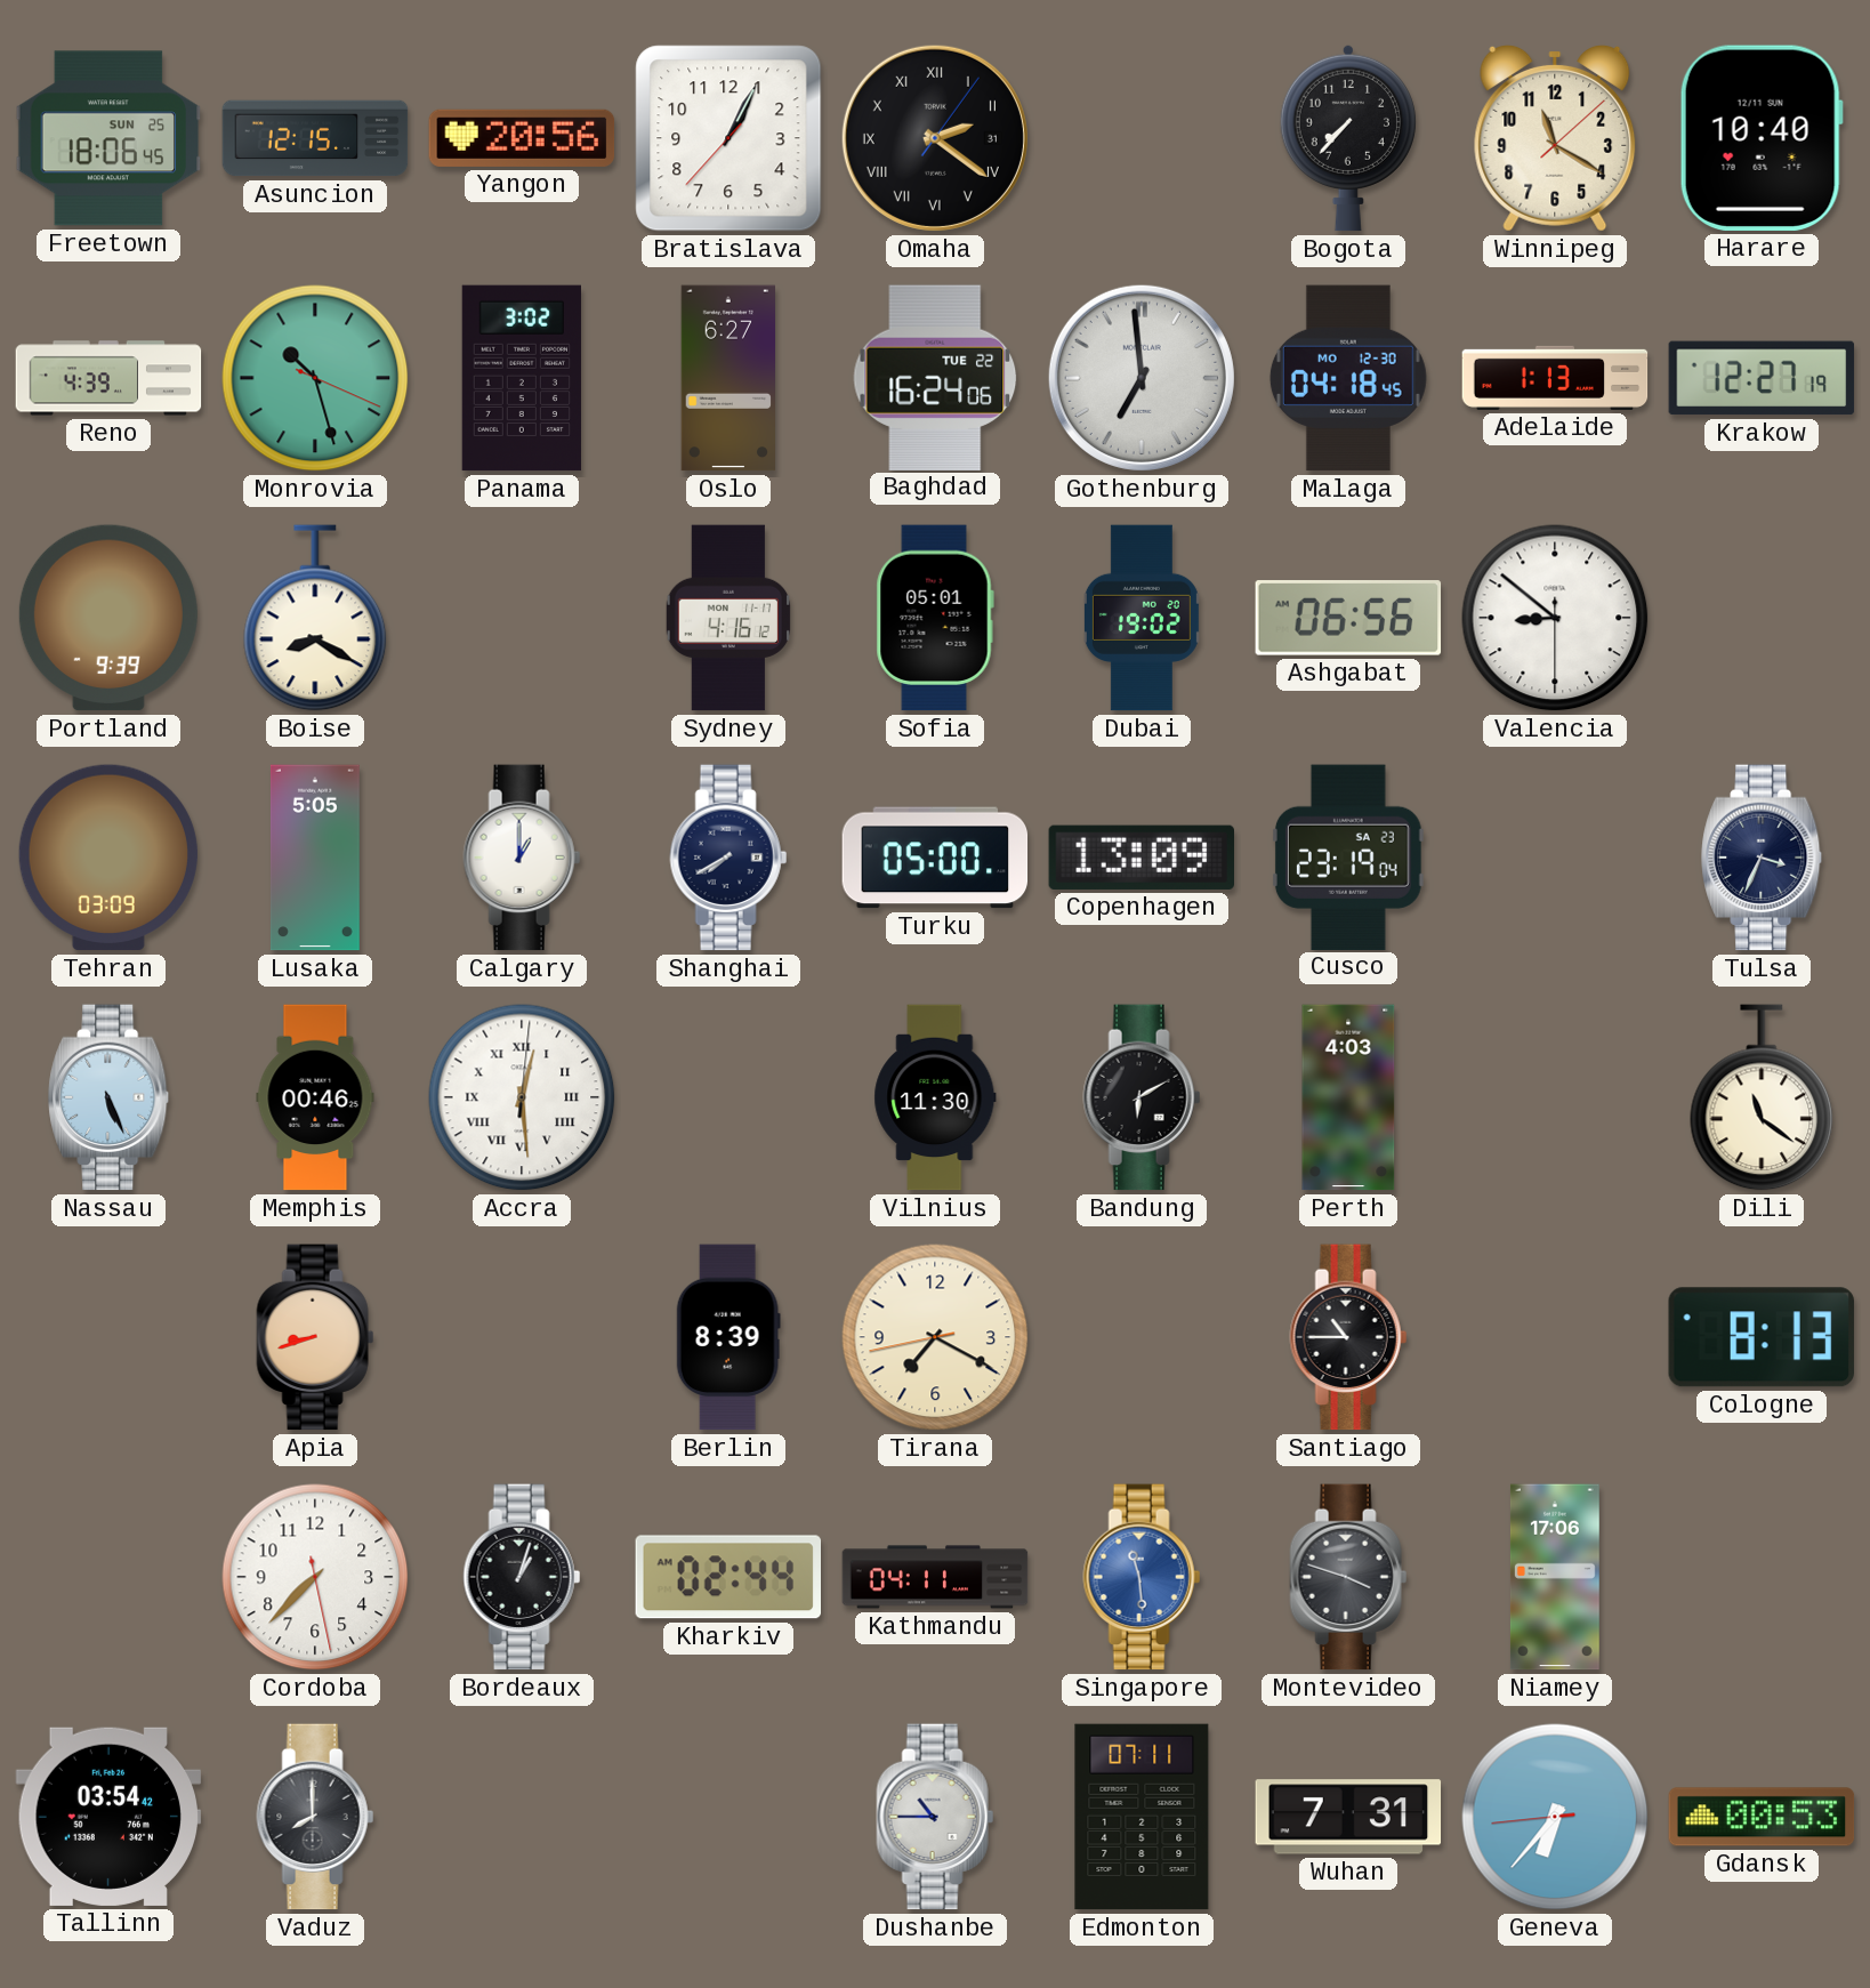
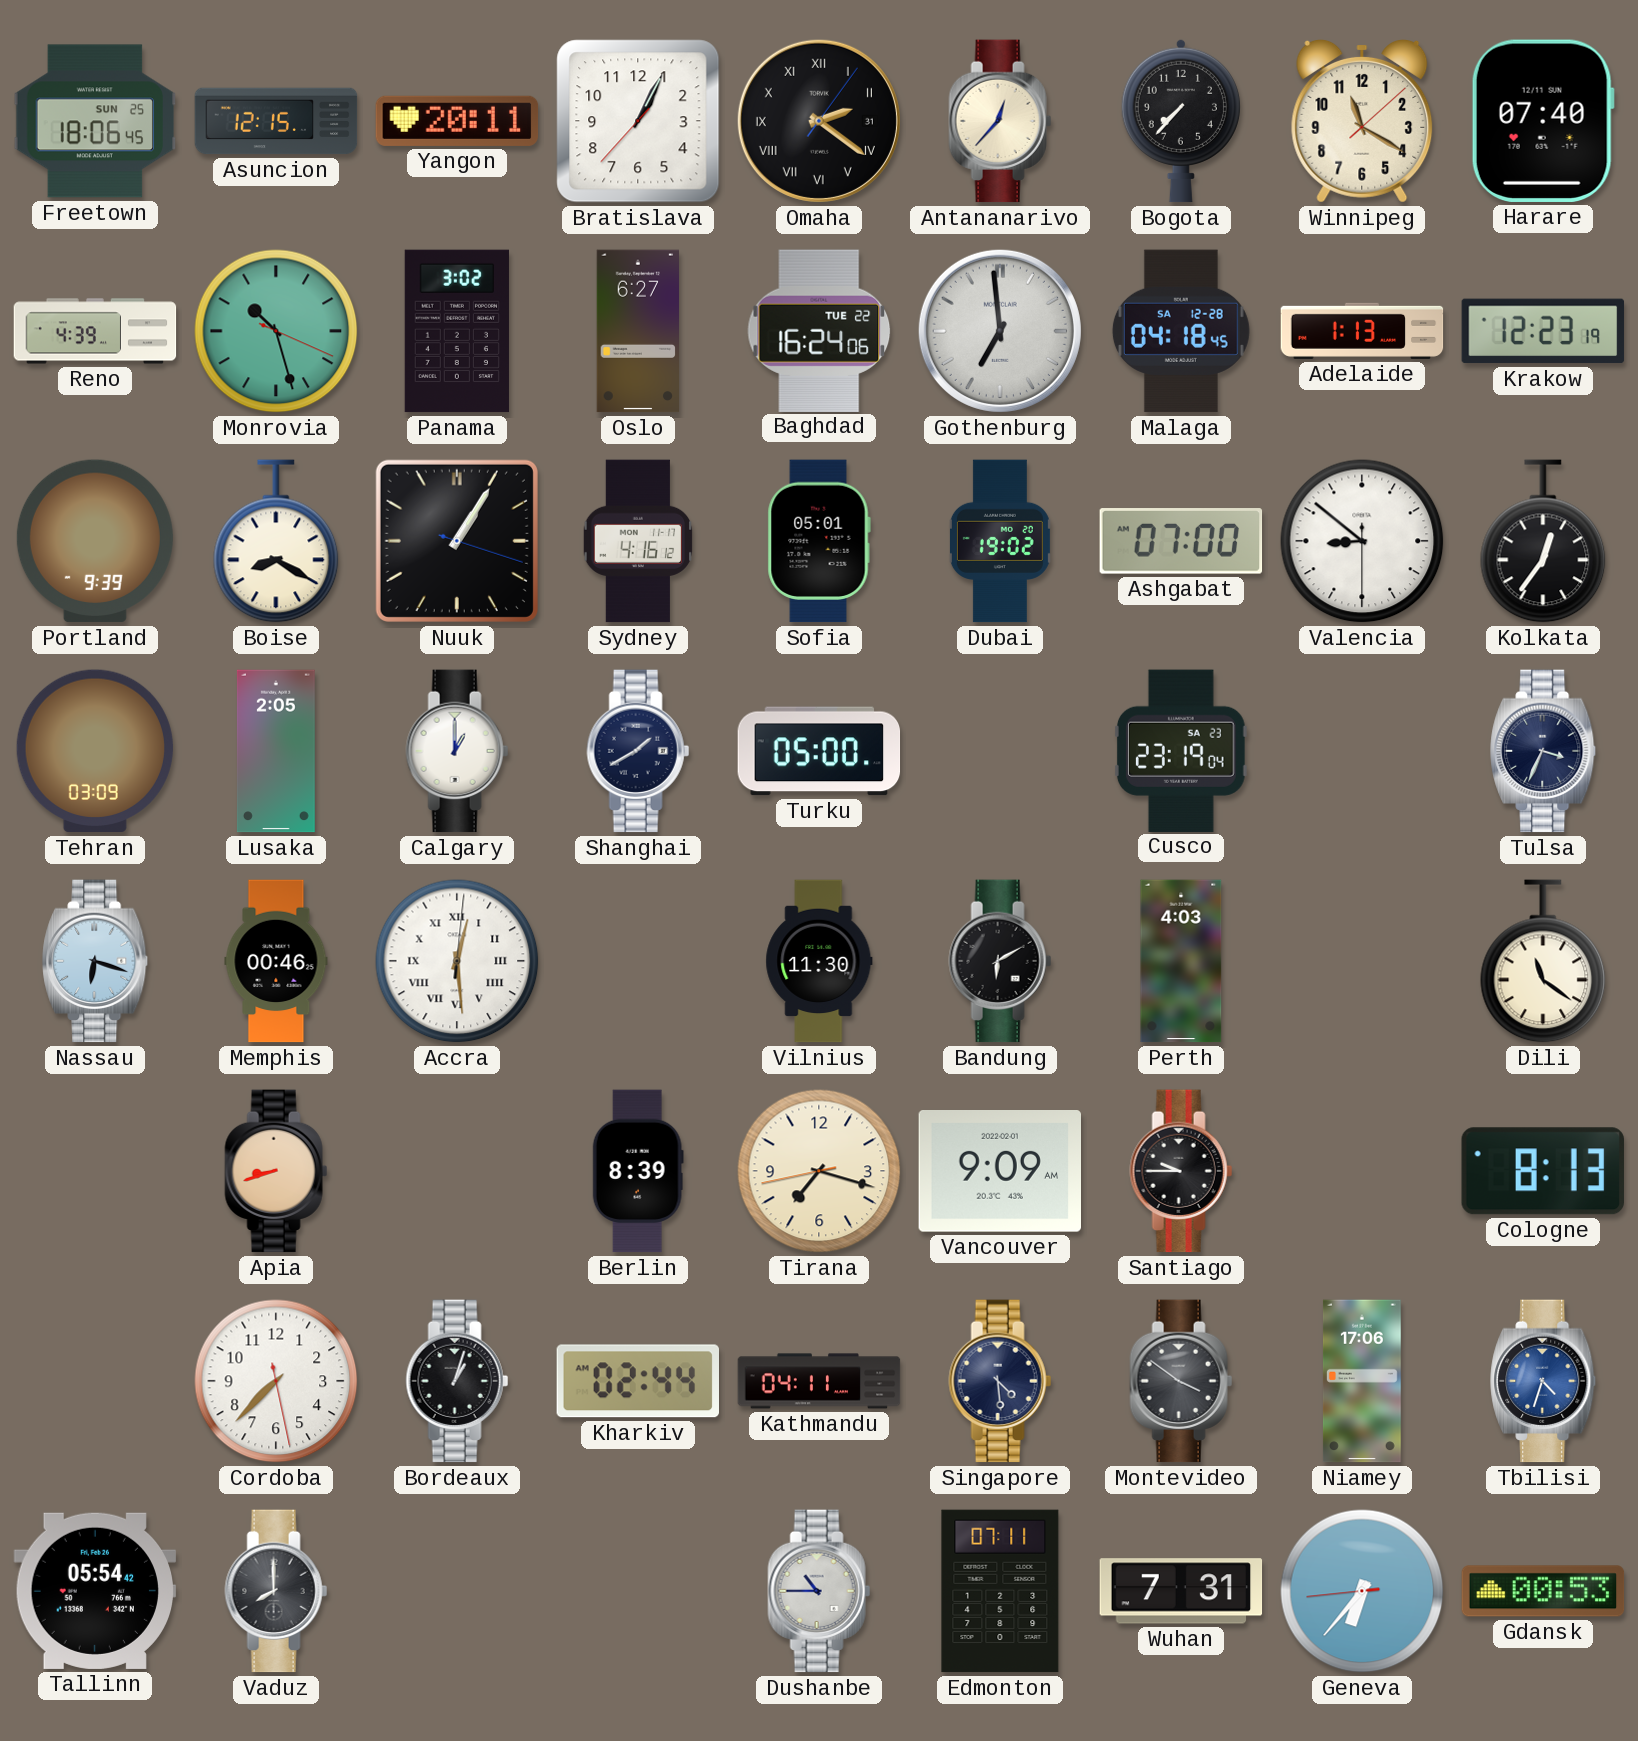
Yangon: 20:56 -> 20:11
Antananarivo: none -> 12:37
Harare: 10:40 -> 07:40
Malaga date: MO 12-30 -> SA 12-28
Krakow: 12:27 -> 12:23
Nuuk: none -> 1:05
Ashgabat: 06:56 -> 07:00
Kolkata: none -> 12:36
Lusaka: 5:05 -> 2:05
Shanghai: 7:40 -> 1:40
Copenhagen: 13:09 -> none
Nassau: 5:26 -> 6:18
Tirana: 7:19 -> 7:17
Vancouver: none -> 9:09
Santiago: 10:45 -> 9:45
Singapore: 11:29 -> 4:29
Singapore dial: blue -> navy
Montevideo: 3:48 -> 3:51
Tbilisi: none -> 4:33
Tallinn: 03:54 -> 05:54
